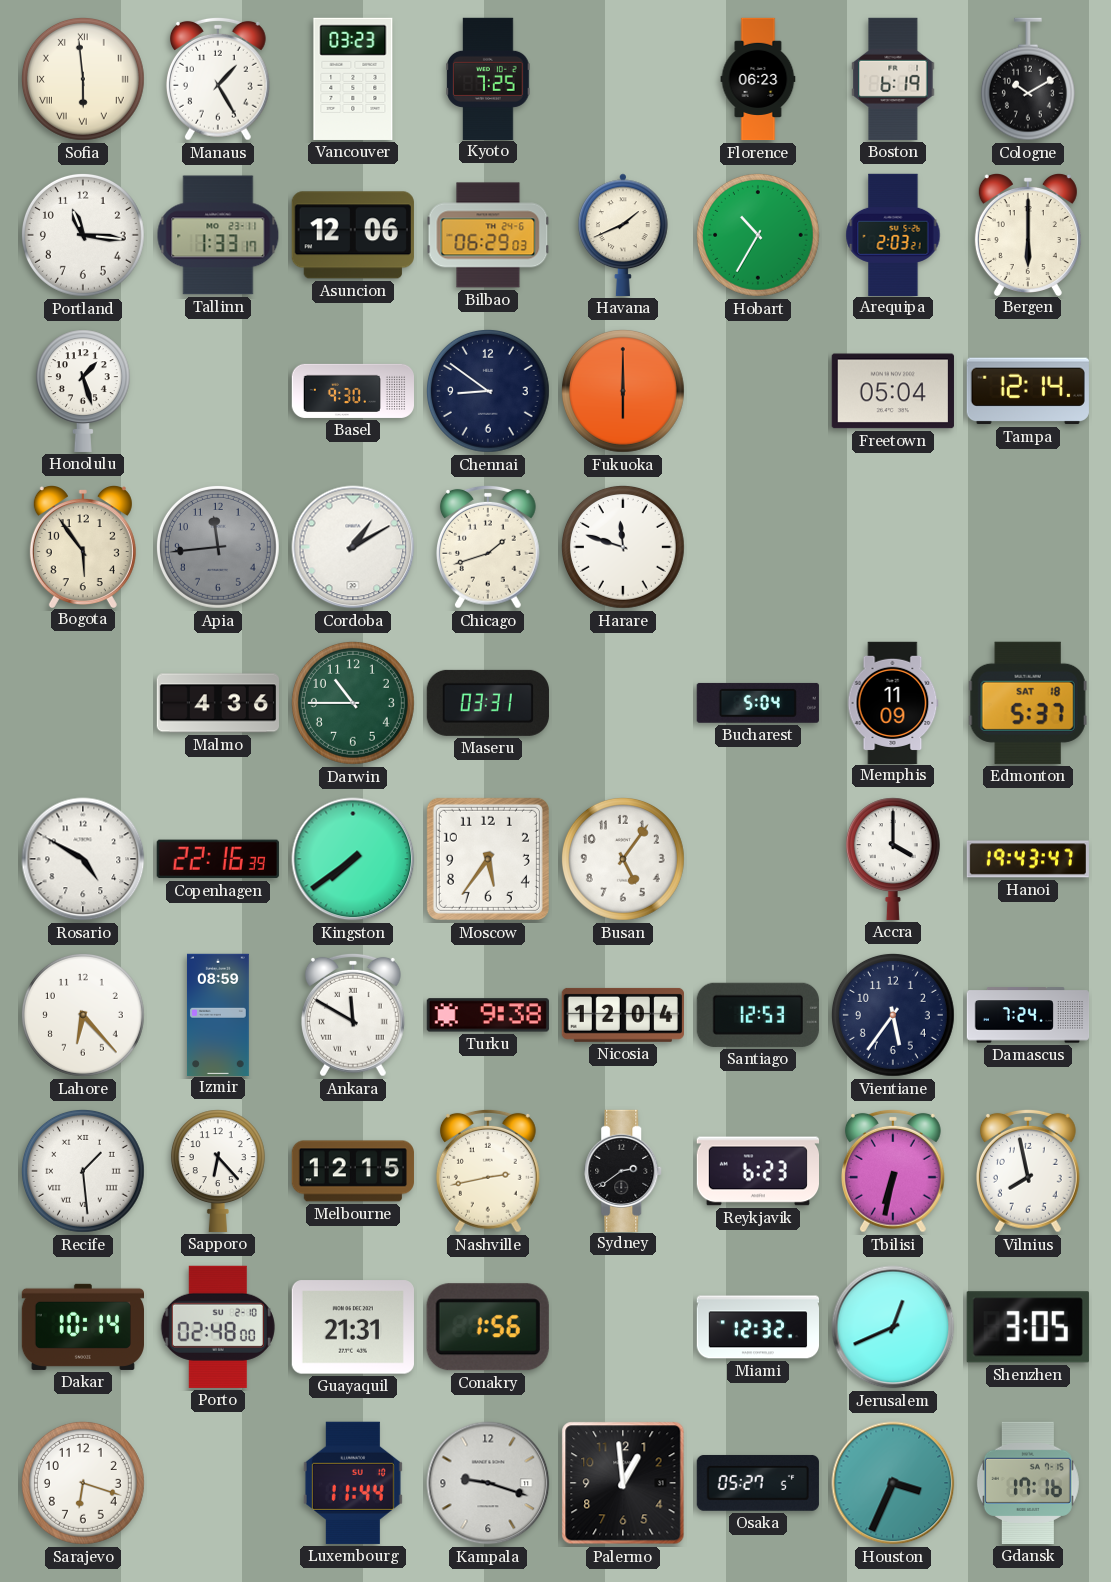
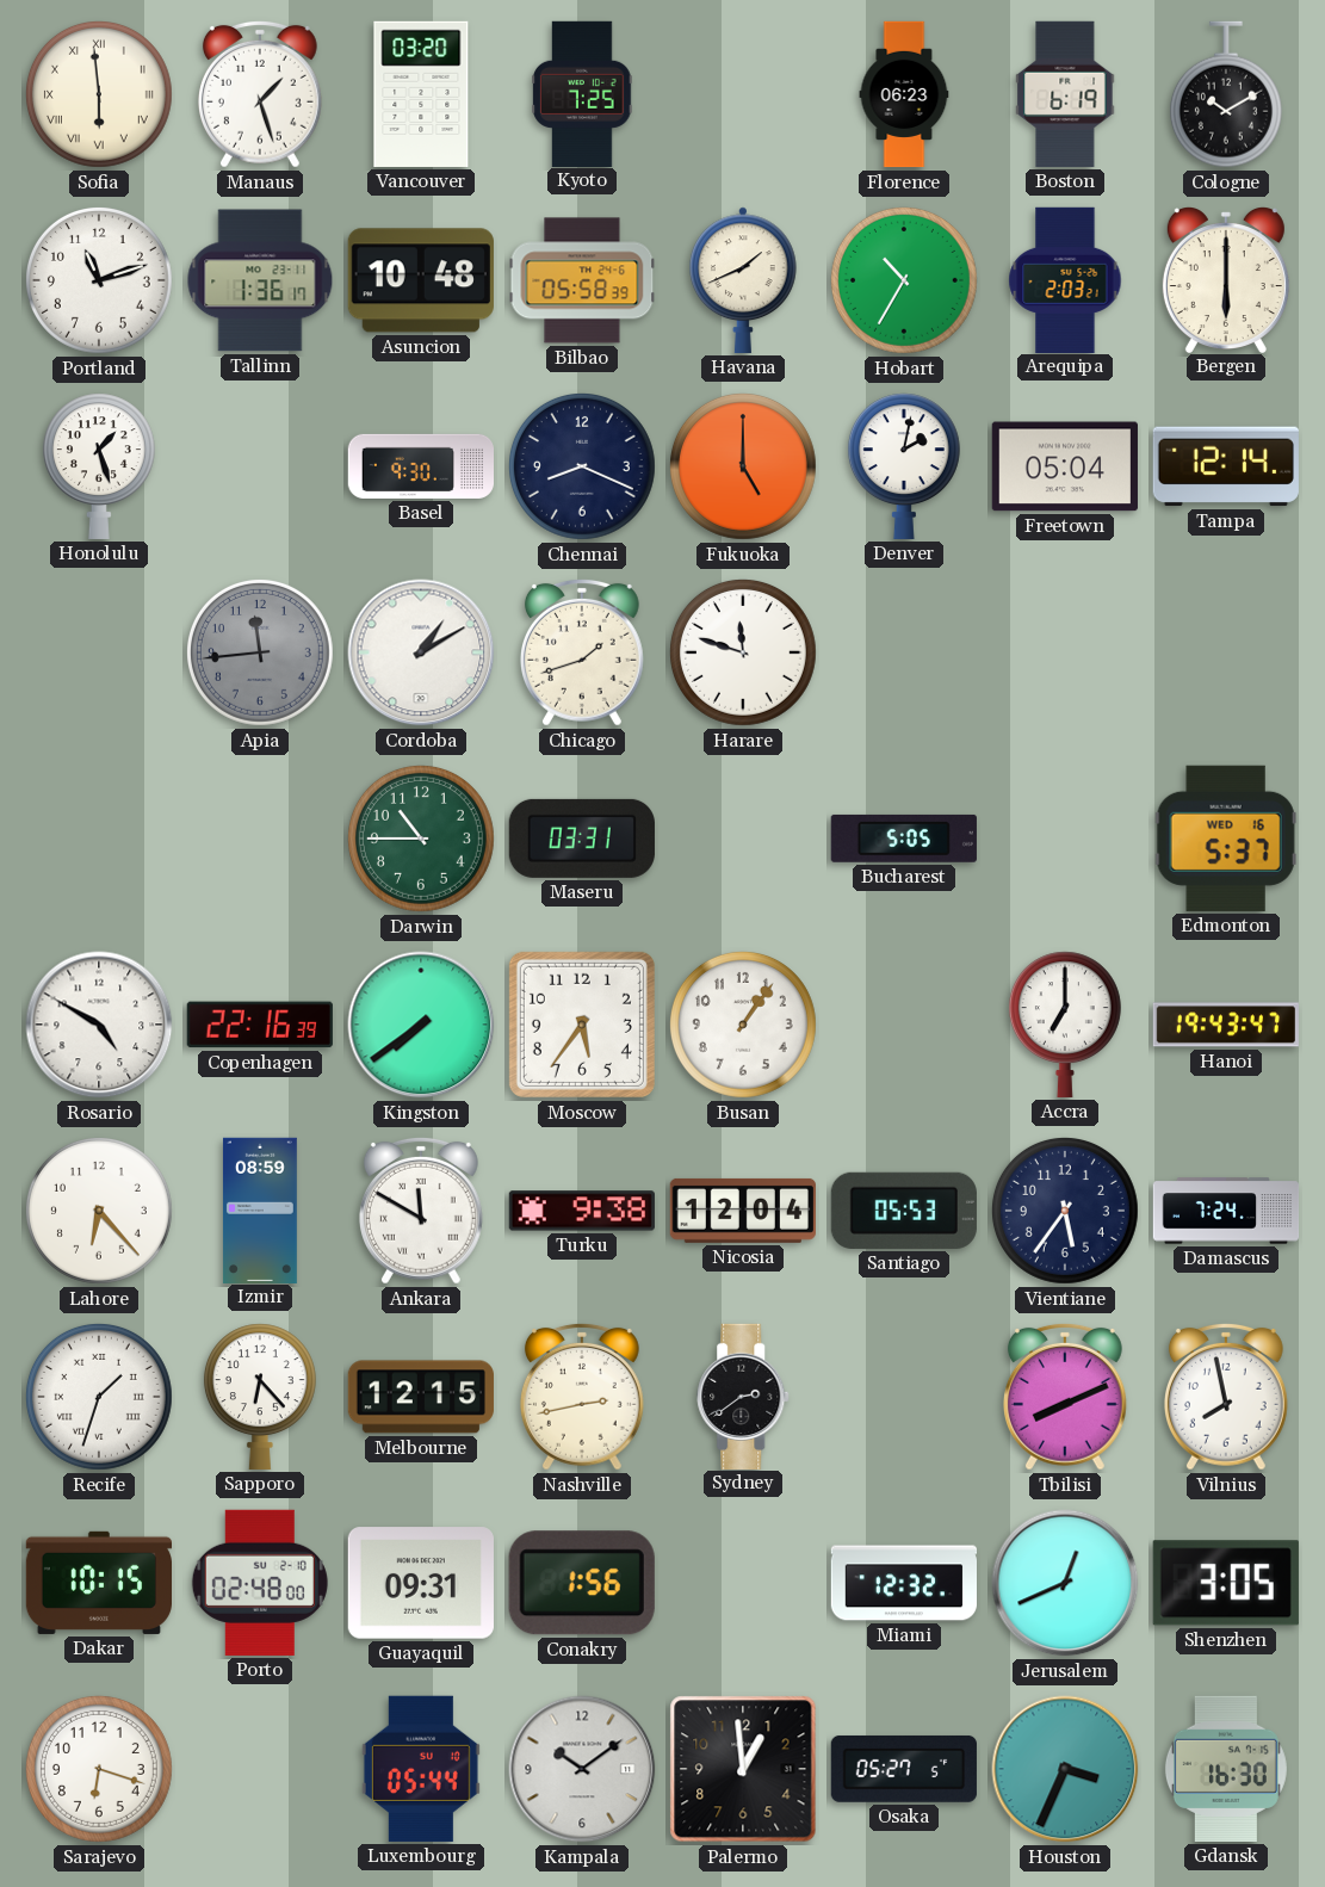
Manaus: 1:25 -> 1:27
Vancouver: 03:23 -> 03:20
Portland: 11:16 -> 11:12
Tallinn: 1:33 -> 1:36
Asuncion: 12:06 -> 10:48
Bilbao: 06:29 -> 05:58
Chennai: 8:51 -> 8:19
Fukuoka: 6:00 -> 5:00
Denver: none -> 2:02
Bogota: 5:54 -> none
Malmo: 4:36 -> none
Bucharest: 5:04 -> 5:05
Memphis: 11:09 -> none
Edmonton date: SAT 18 -> WED 16
Busan: 5:06 -> 1:06
Accra: 4:00 -> 7:00
Santiago: 12:53 -> 05:53
Recife: 1:29 -> 1:33
Reykjavik: 6:23 -> none
Tbilisi: 6:32 -> 8:11
Dakar: 10:14 -> 10:15
Guayaquil: 21:31 -> 09:31
Luxembourg: 11:44 -> 05:44
Kampala: 9:18 -> 10:09
Gdansk: 17:16 -> 16:30
